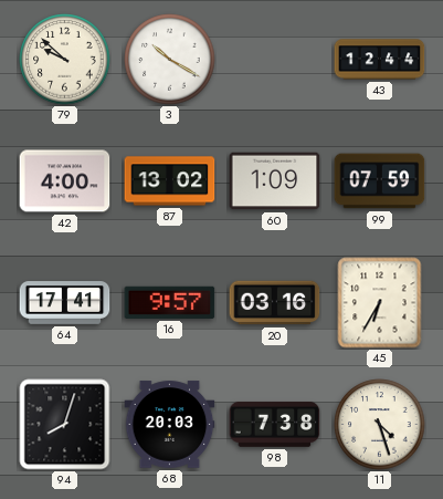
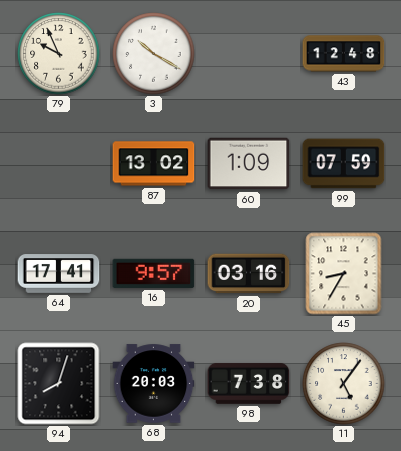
79: 9:52 -> 9:56
43: 12:44 -> 12:48
42: 4:00 -> none
45: 6:35 -> 8:35
11: 4:27 -> 5:06
